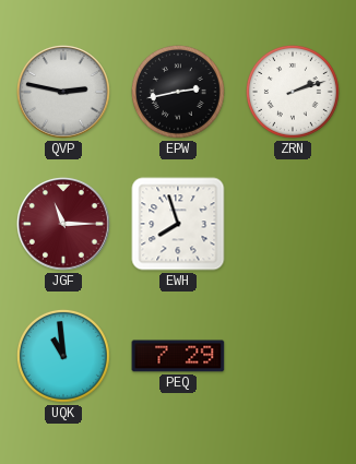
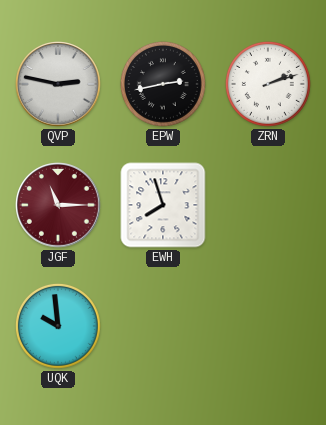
UQK: 10:59 -> 9:59
PEQ: 7:29 -> none
